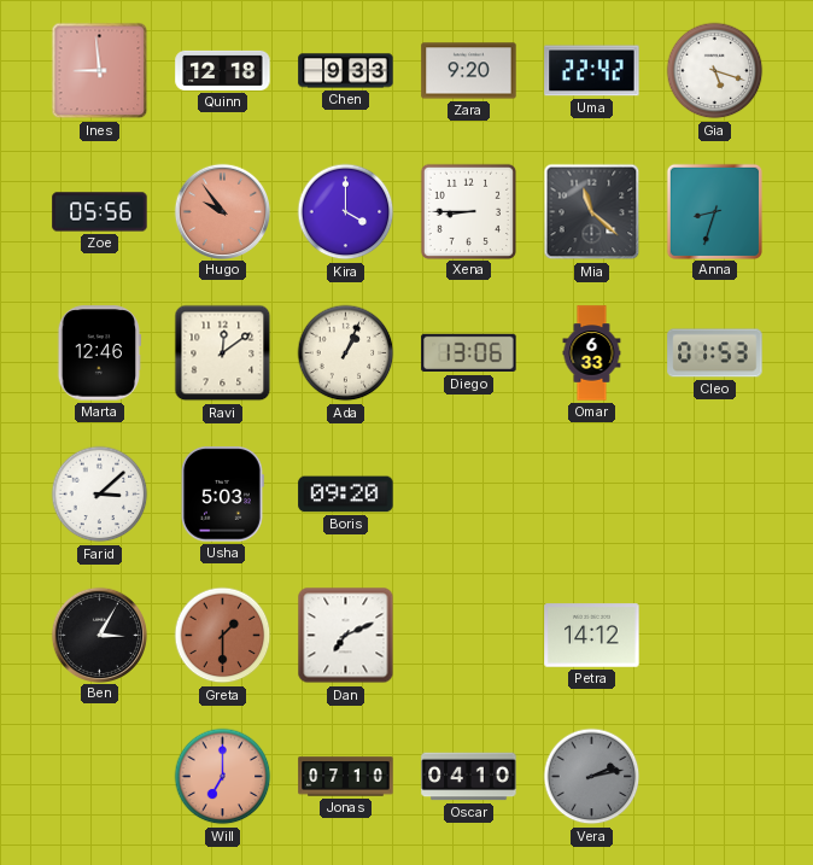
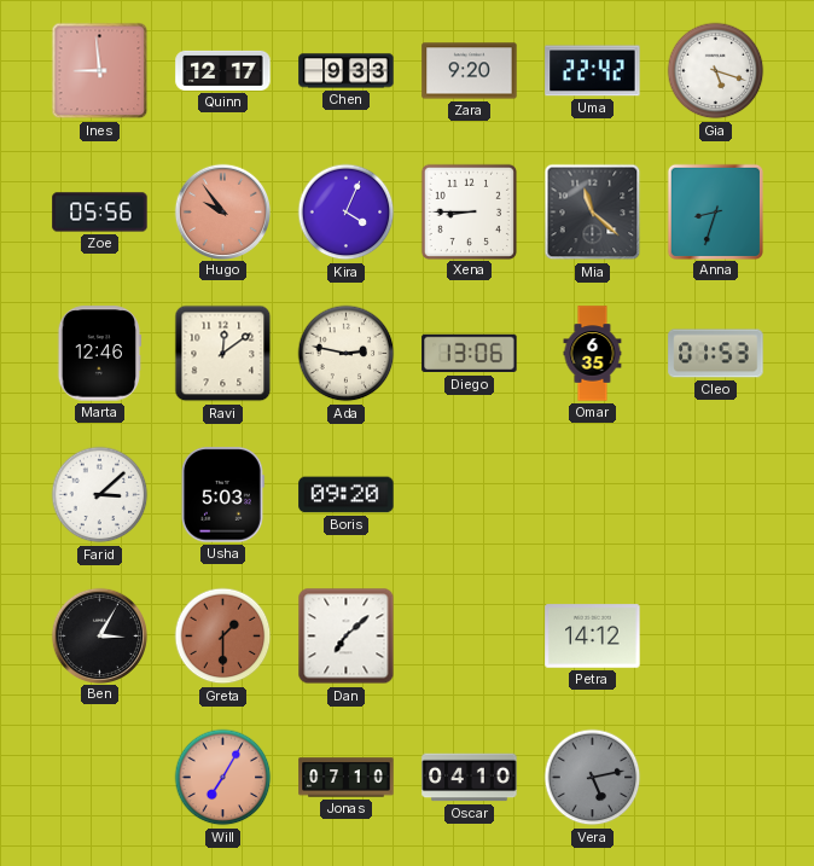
Quinn: 12:18 -> 12:17
Kira: 4:00 -> 4:04
Ada: 1:04 -> 2:47
Omar: 6:33 -> 6:35
Dan: 7:11 -> 7:08
Will: 7:00 -> 7:05
Vera: 2:13 -> 5:13
